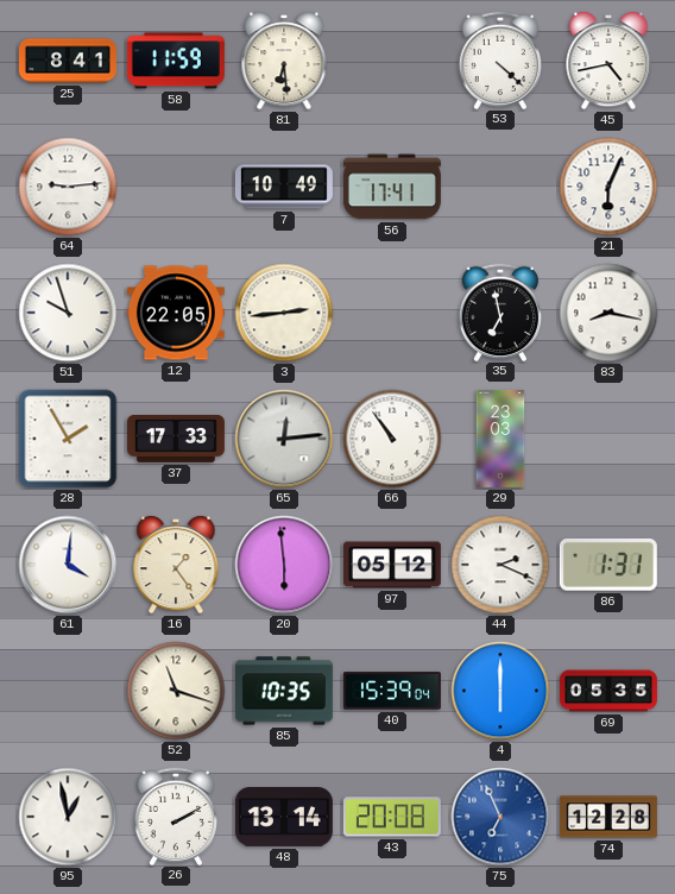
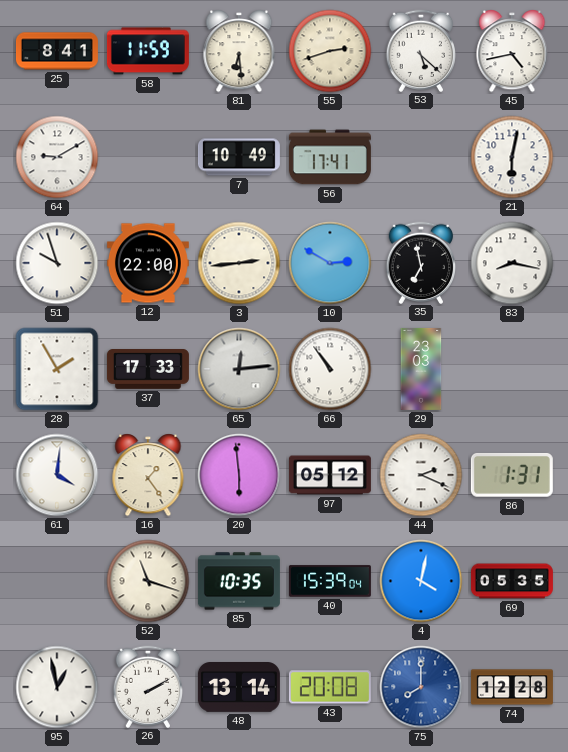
55: none -> 2:42
53: 4:22 -> 5:22
64: 9:14 -> 9:10
21: 6:04 -> 6:02
12: 22:05 -> 22:00
10: none -> 2:50
4: 6:00 -> 4:02
75: 6:56 -> 8:00
